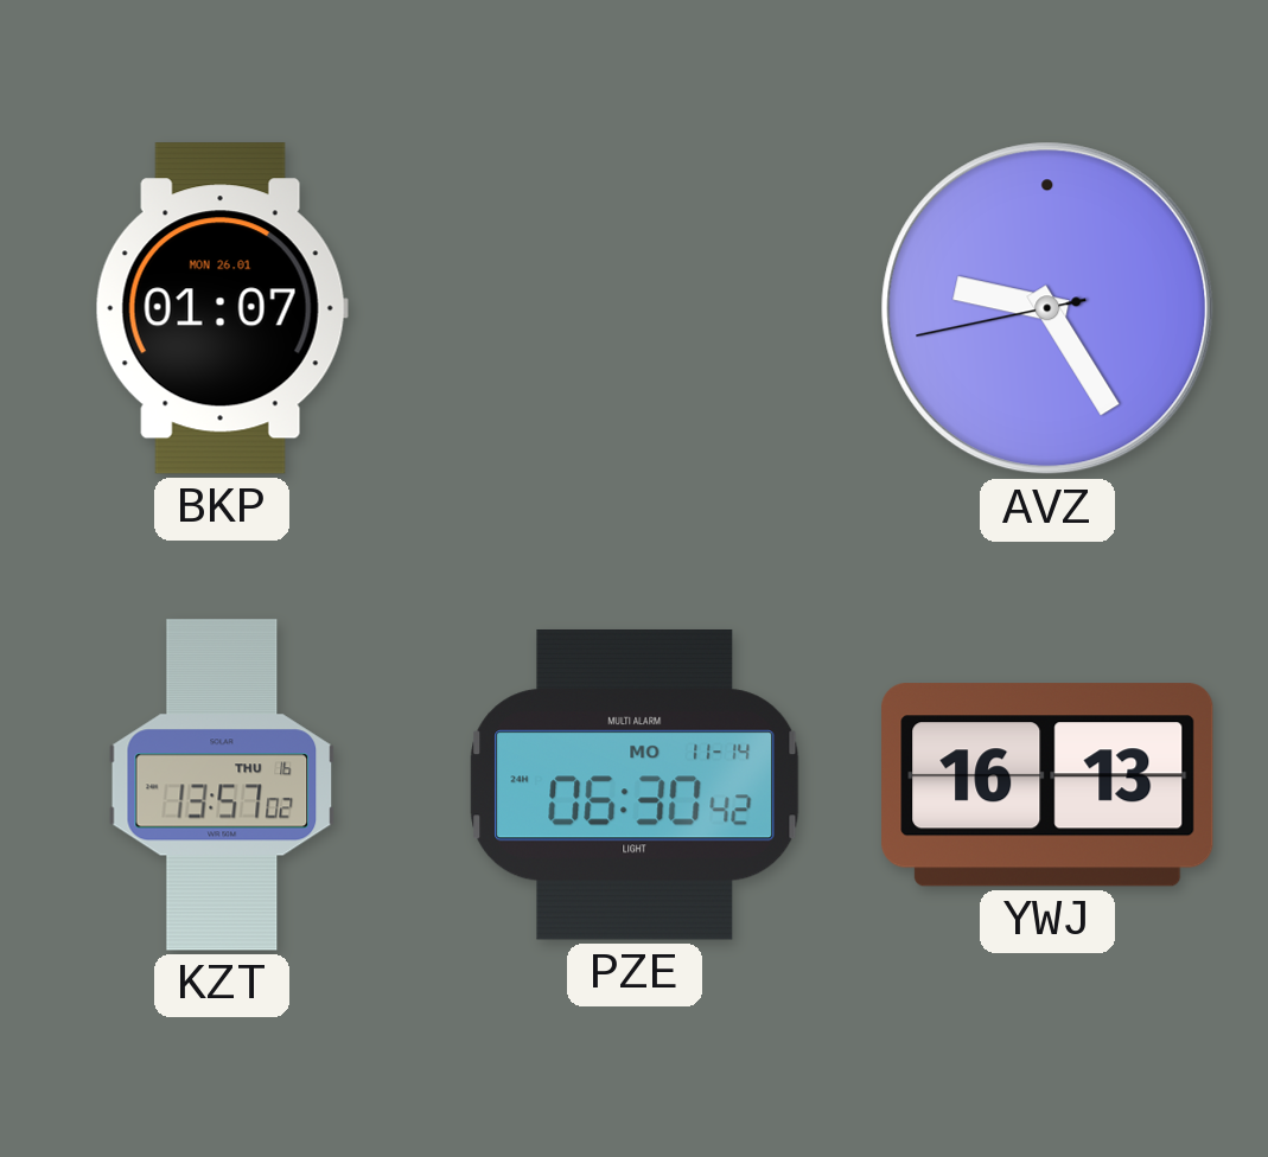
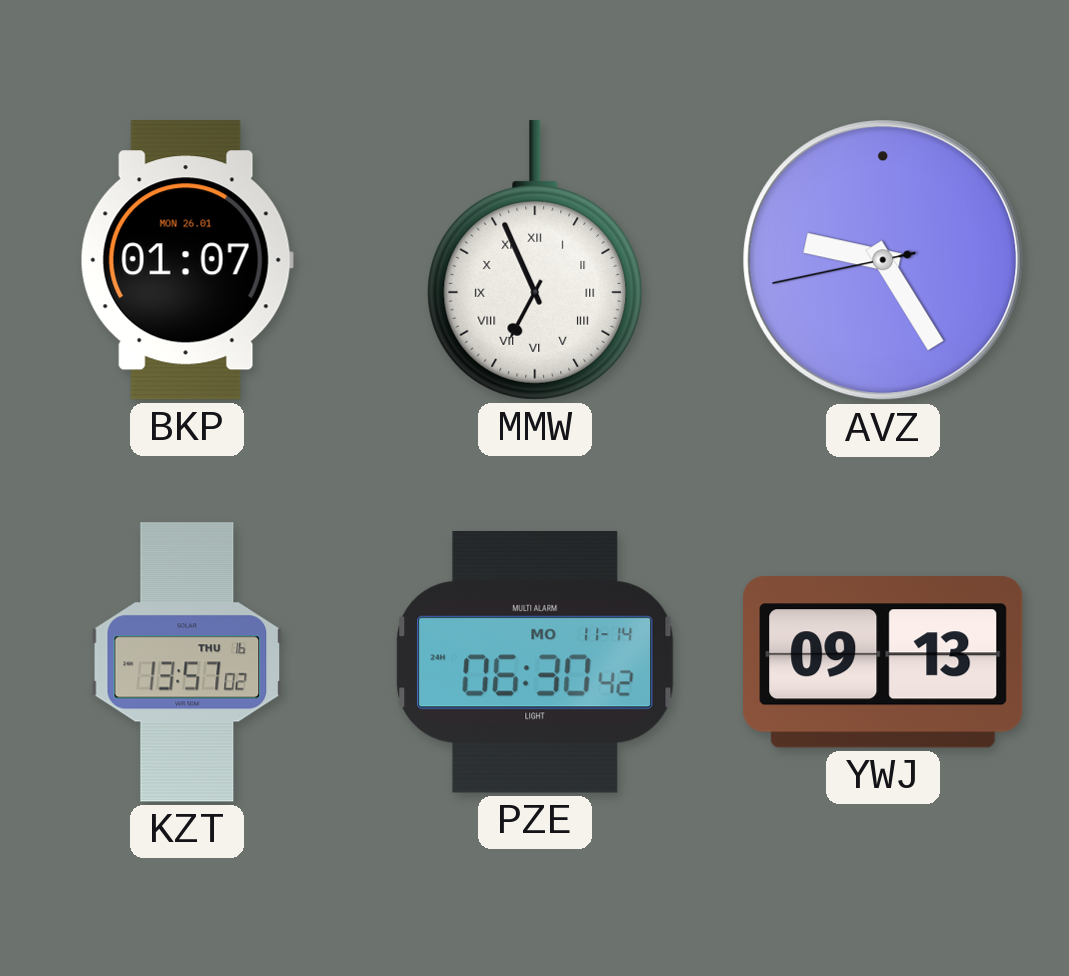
MMW: none -> 6:56
YWJ: 16:13 -> 09:13
